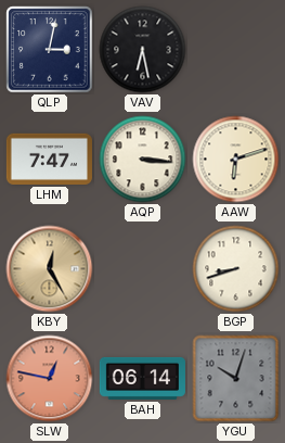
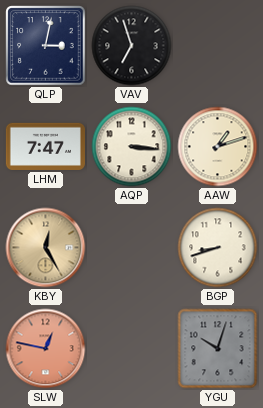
VAV: 6:28 -> 6:57
AAW: 6:12 -> 1:12
BAH: 06:14 -> none
